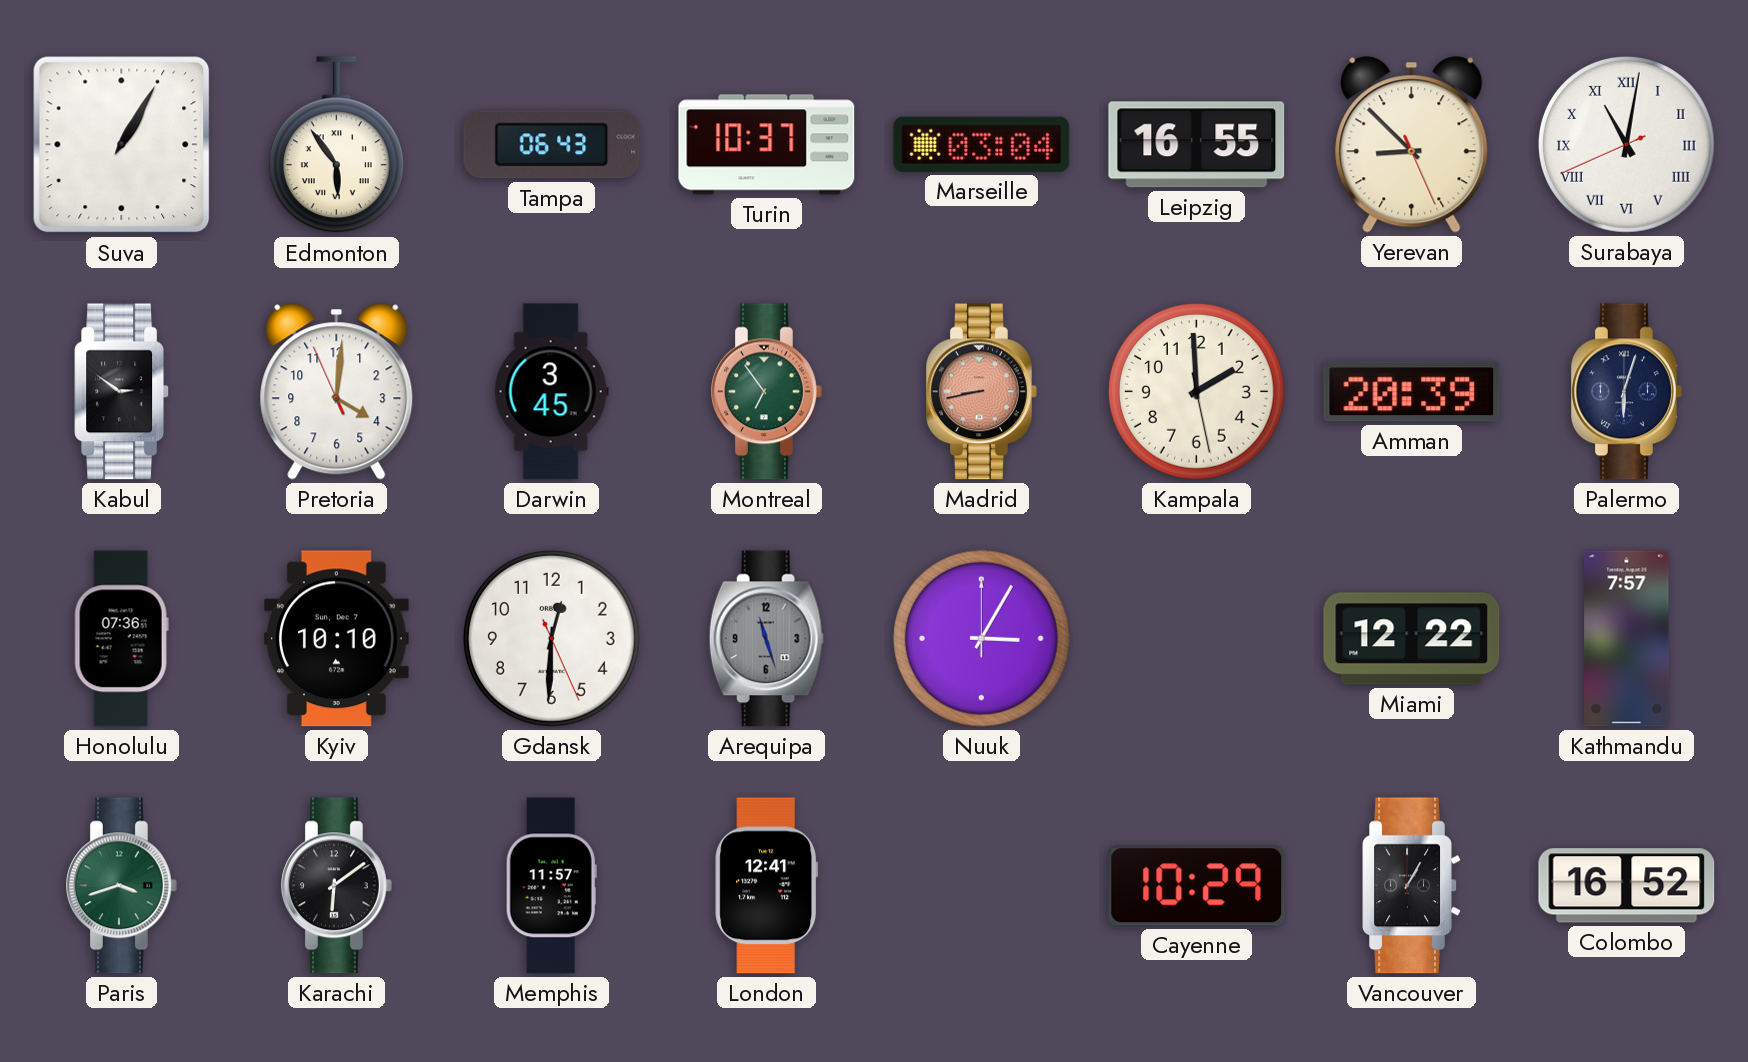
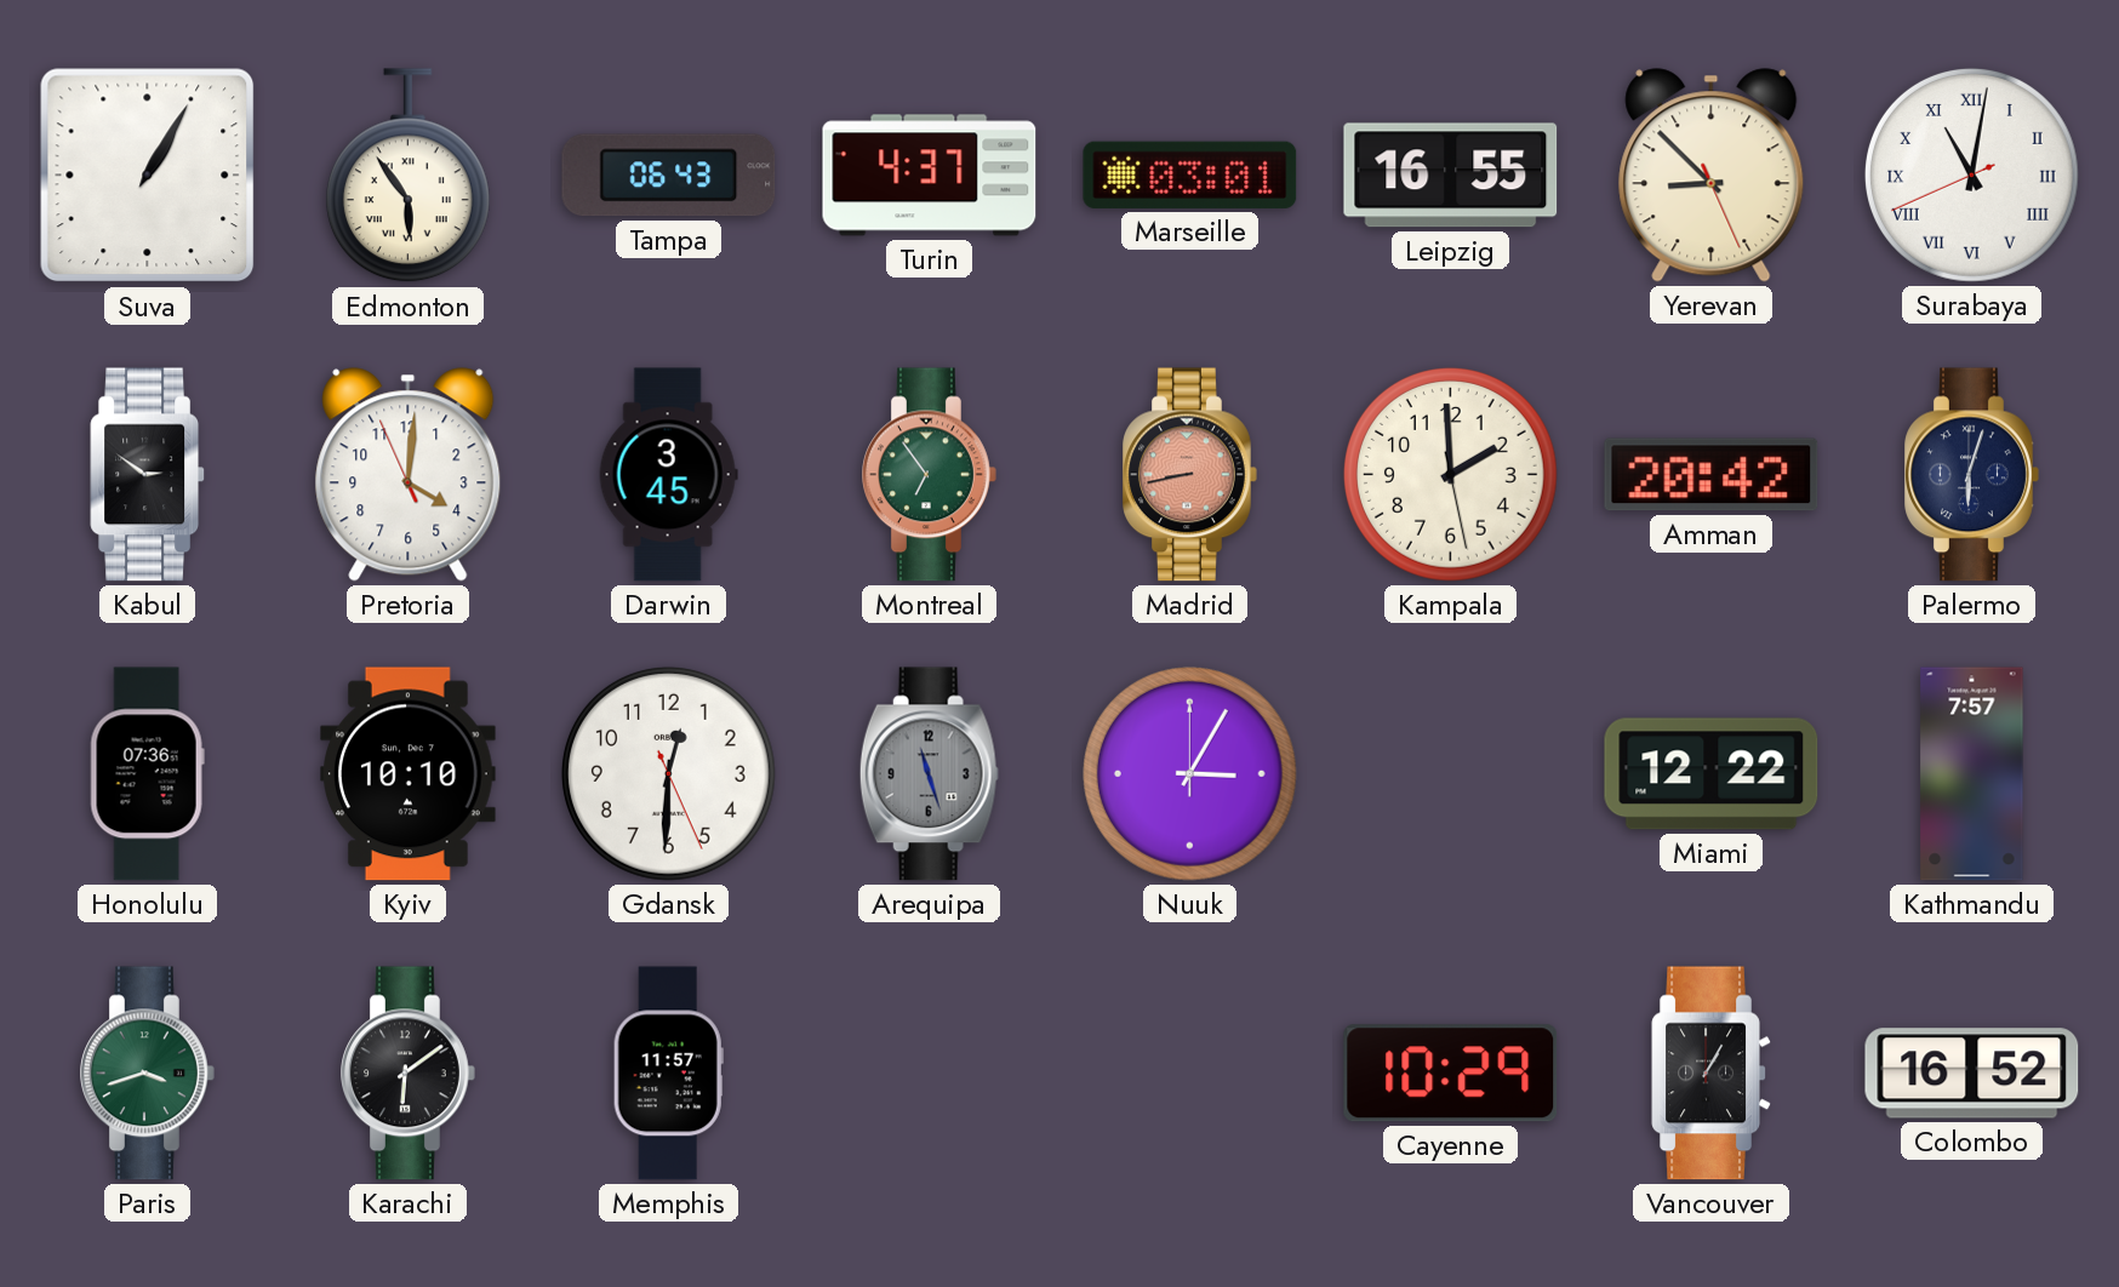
Turin: 10:37 -> 4:37
Marseille: 03:04 -> 03:01
Amman: 20:39 -> 20:42
London: 12:41 -> none
